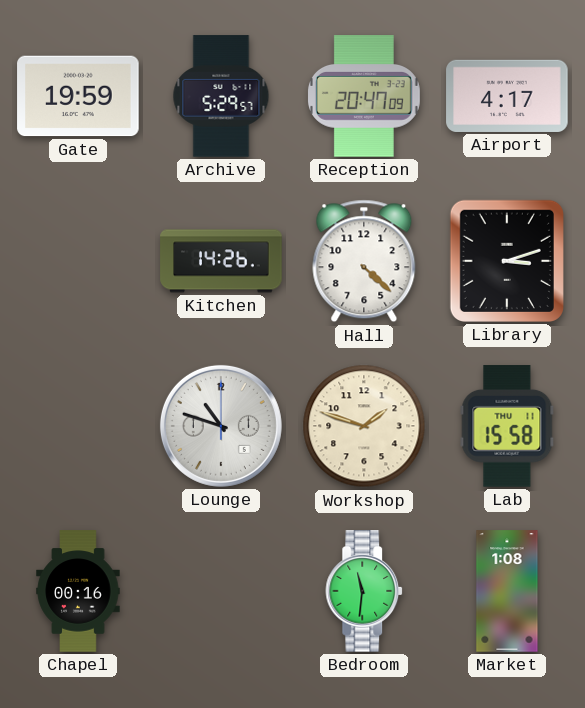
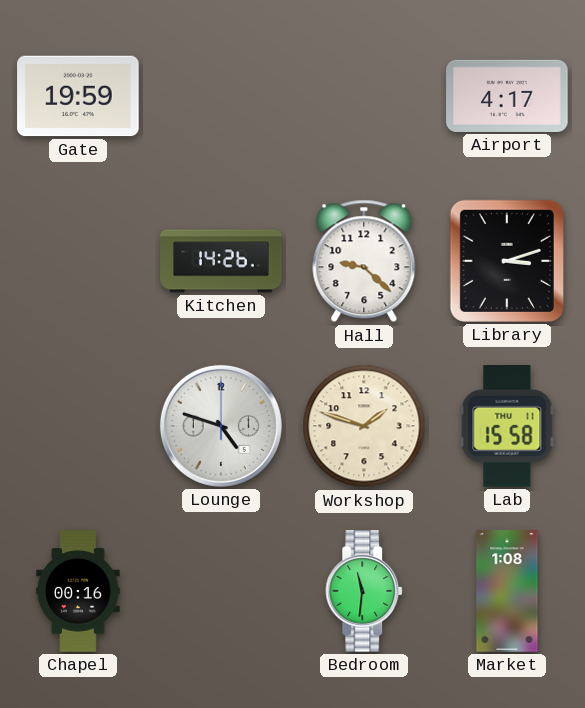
Archive: 5:29 -> none
Reception: 20:47 -> none
Hall: 4:22 -> 9:22
Lounge: 10:48 -> 4:48
